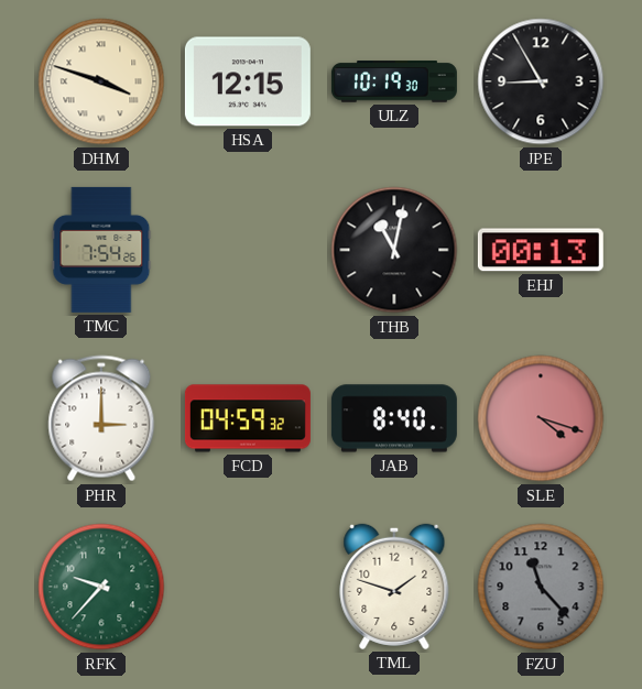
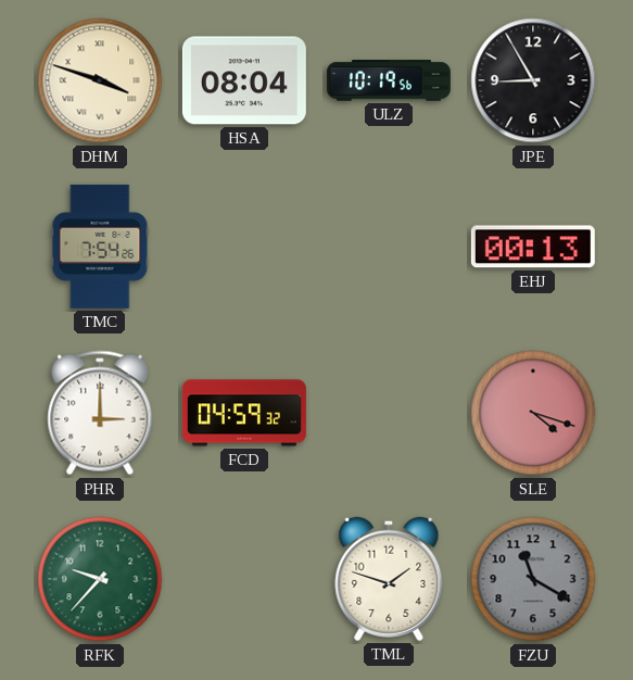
HSA: 12:15 -> 08:04
ULZ: 10:19:30 -> 10:19:56
THB: 11:02 -> none
JAB: 8:40 -> none
FZU: 11:23 -> 11:20
